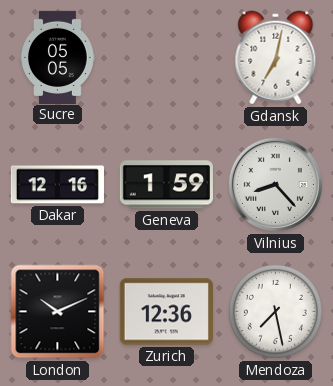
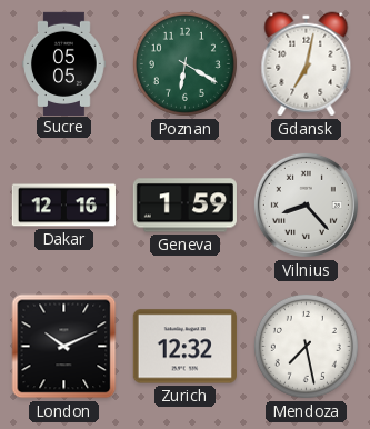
Poznan: none -> 6:20
Zurich: 12:36 -> 12:32
